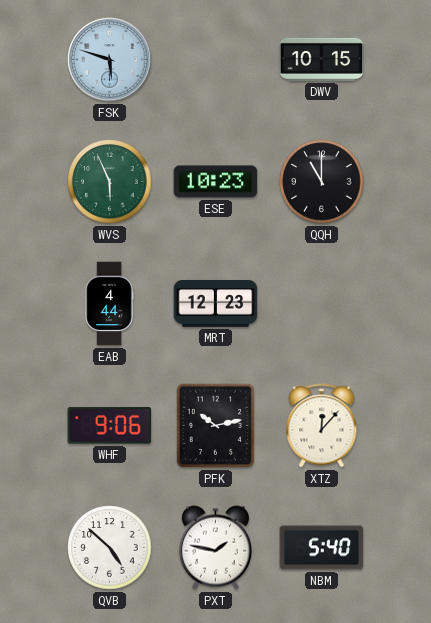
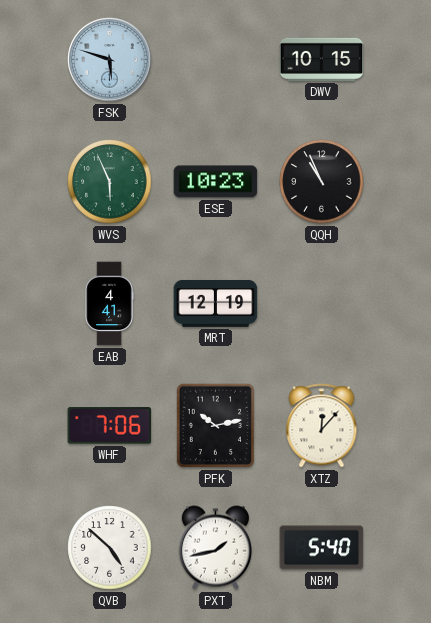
QQH: 11:00 -> 10:56
EAB: 4:44 -> 4:41
MRT: 12:23 -> 12:19
WHF: 9:06 -> 7:06
PXT: 1:47 -> 1:43
